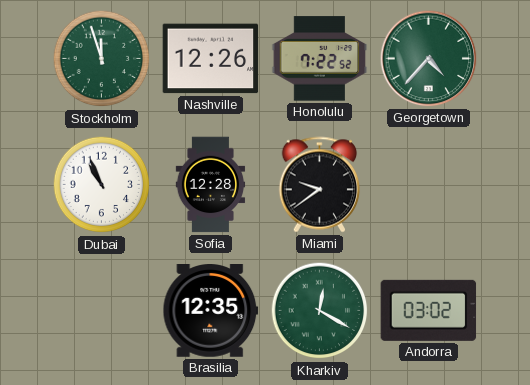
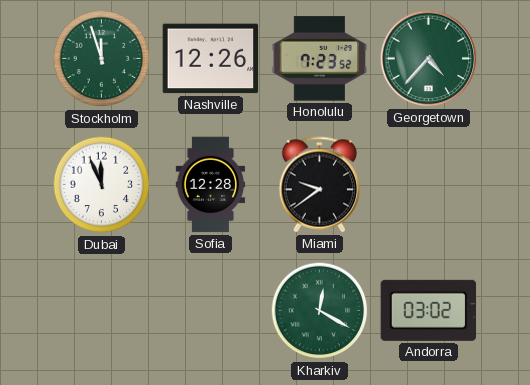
Honolulu: 7:22 -> 7:23
Dubai: 10:56 -> 11:56
Brasilia: 12:35 -> none
